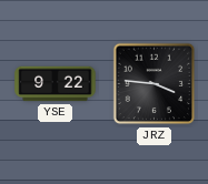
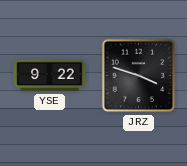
JRZ: 3:46 -> 3:48
